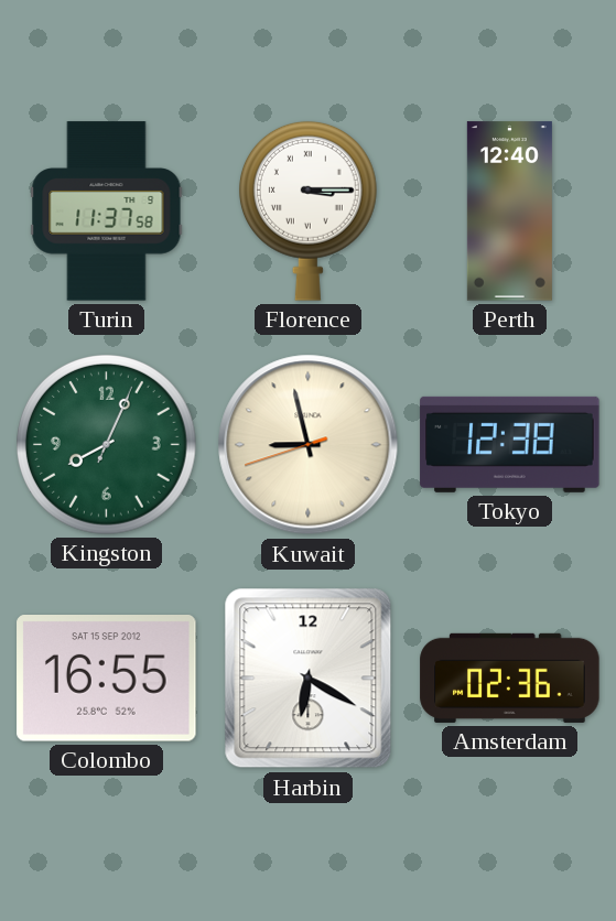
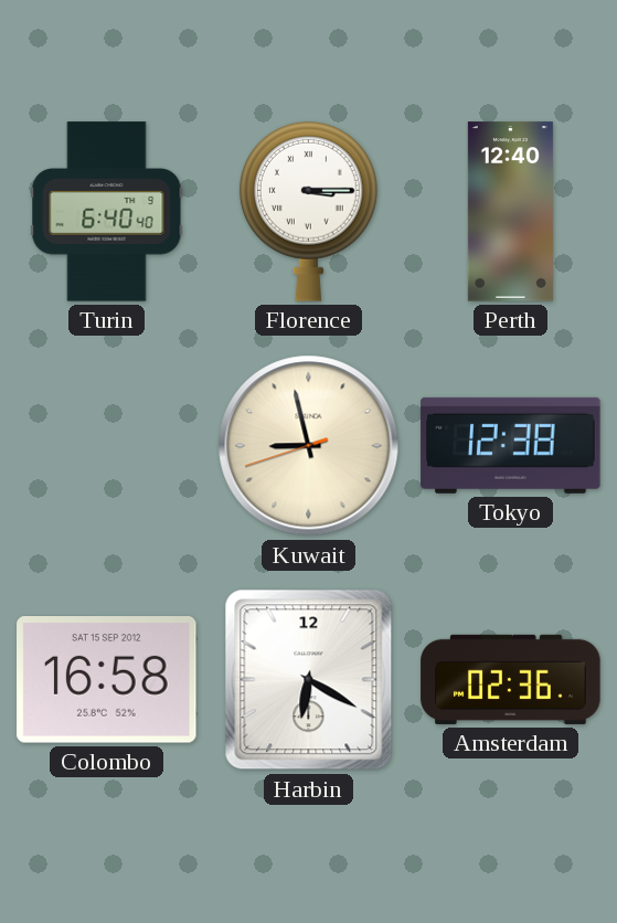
Turin: 11:37 -> 6:40
Kingston: 8:04 -> none
Colombo: 16:55 -> 16:58
